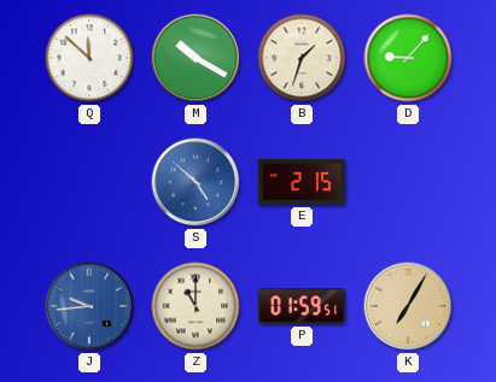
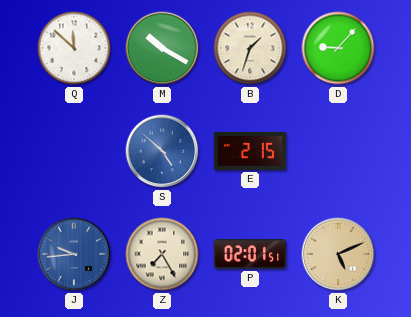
Z: 11:00 -> 7:25
P: 01:59 -> 02:01
K: 7:05 -> 5:11
